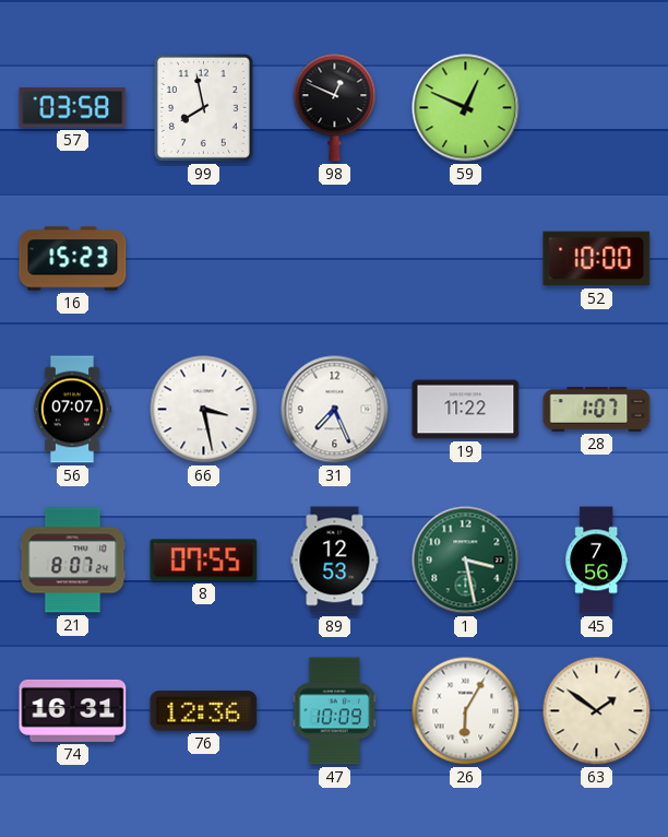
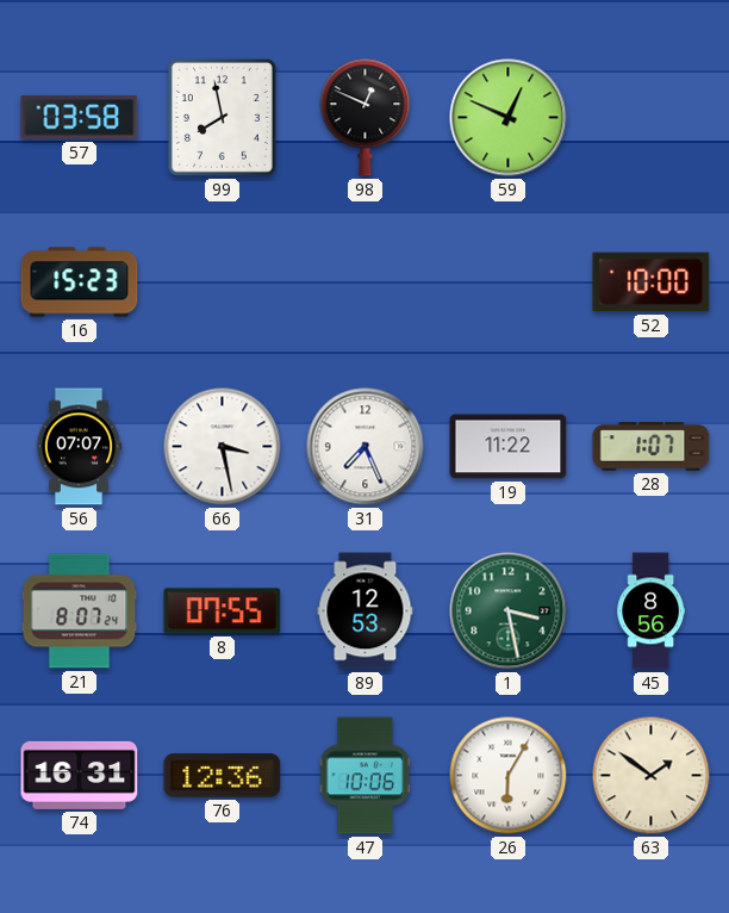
45: 7:56 -> 8:56
47: 10:09 -> 10:06
